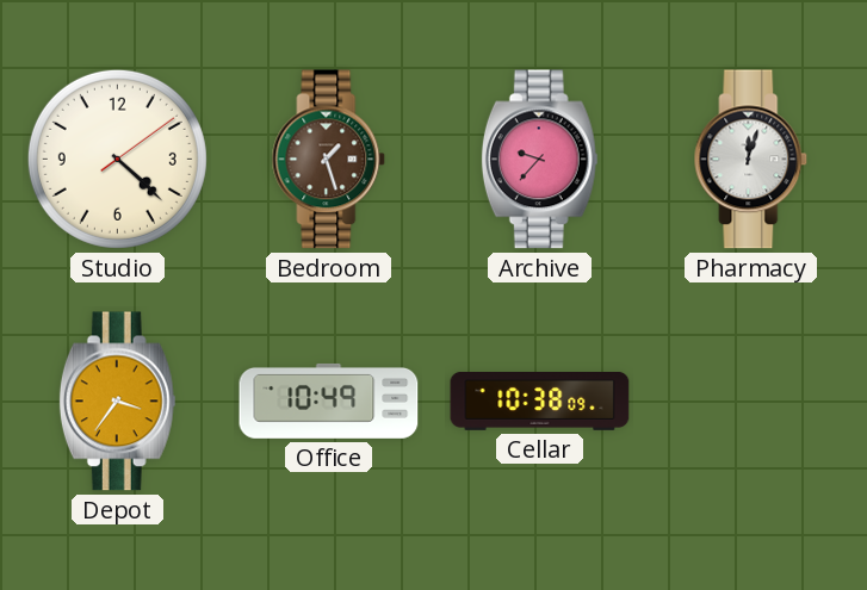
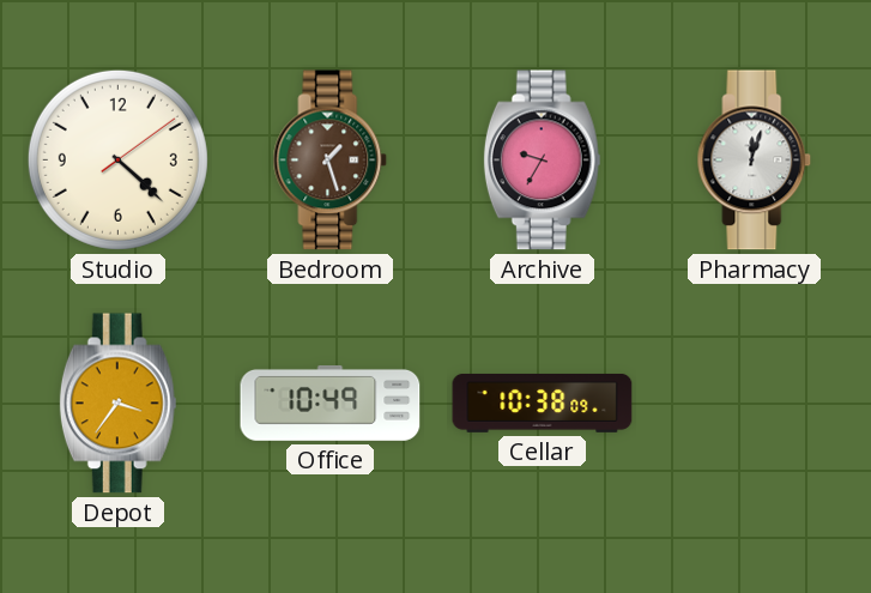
Archive: 9:37 -> 9:35
